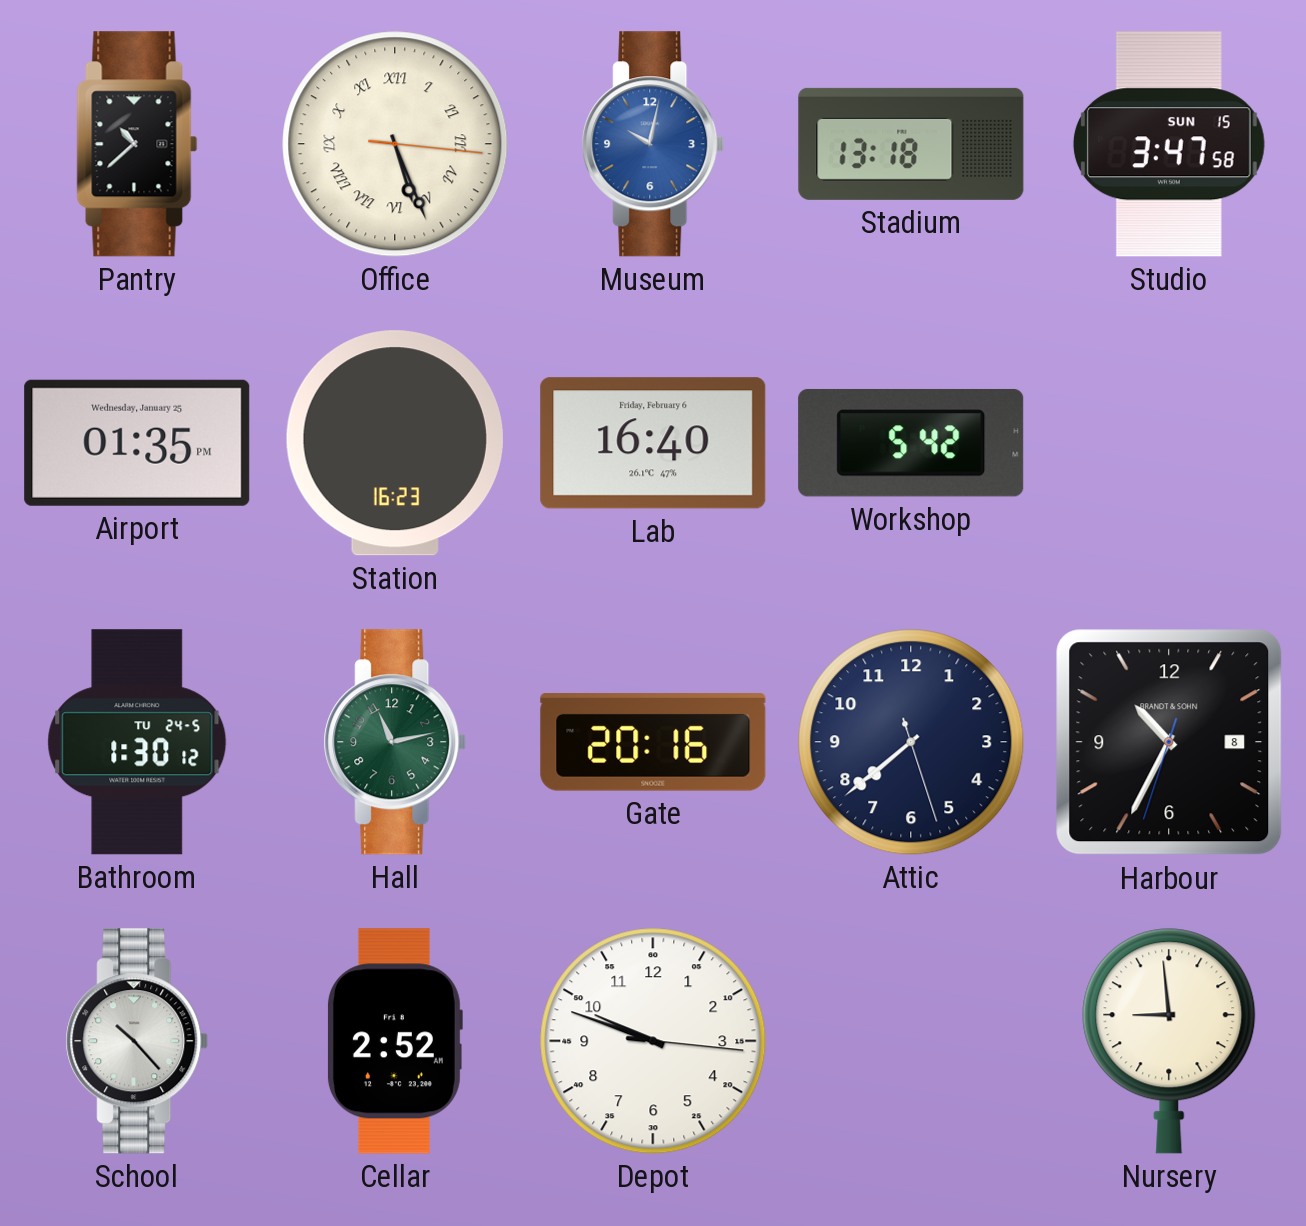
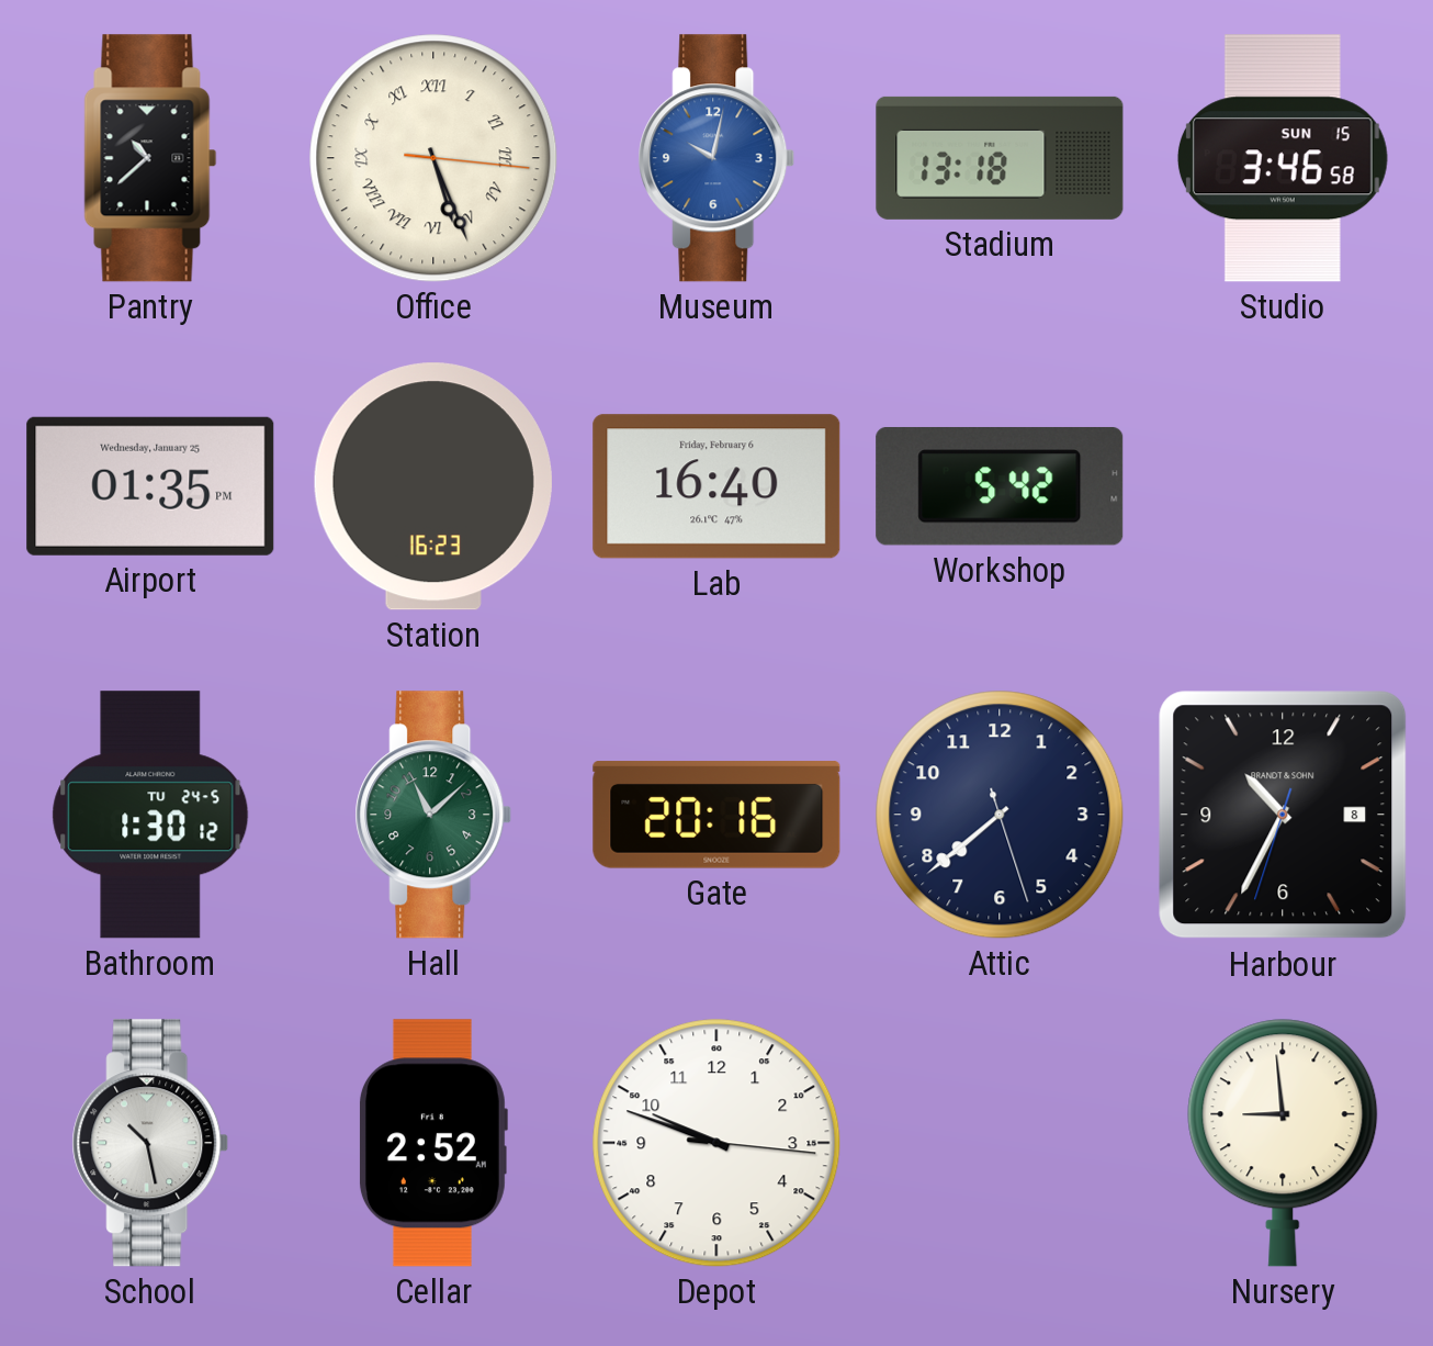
Studio: 3:47 -> 3:46
Hall: 11:13 -> 11:08
School: 10:23 -> 10:28
